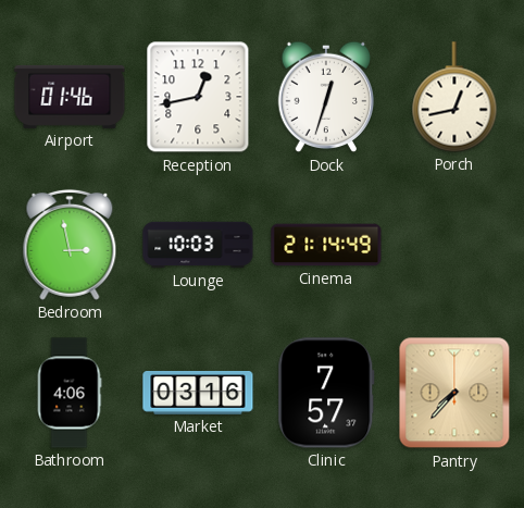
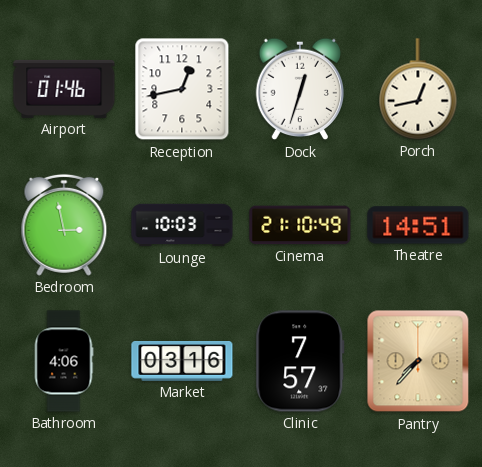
Cinema: 21:14 -> 21:10
Theatre: none -> 14:51
